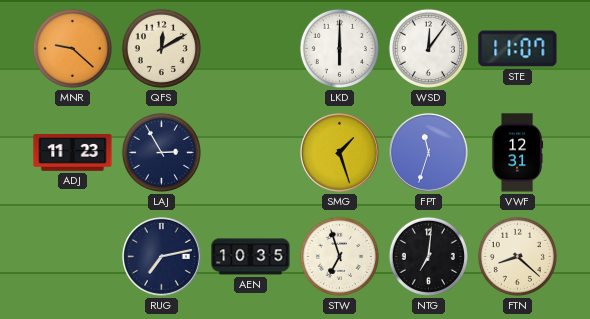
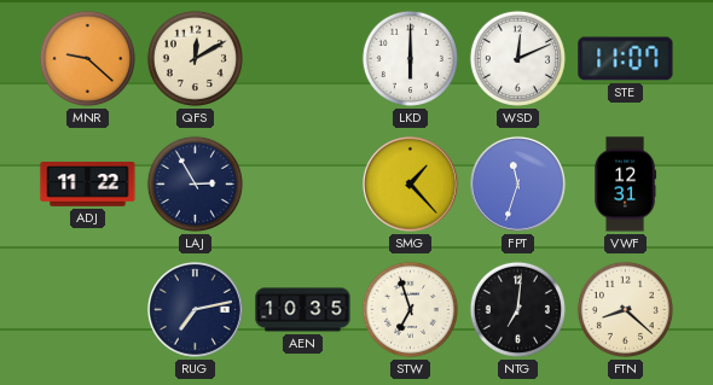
WSD: 12:06 -> 12:11
ADJ: 11:23 -> 11:22
SMG: 1:27 -> 1:23
